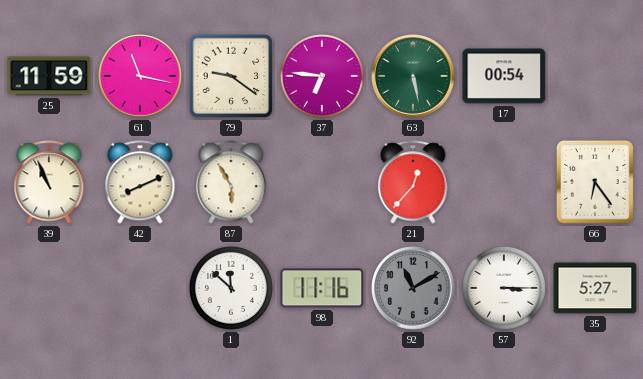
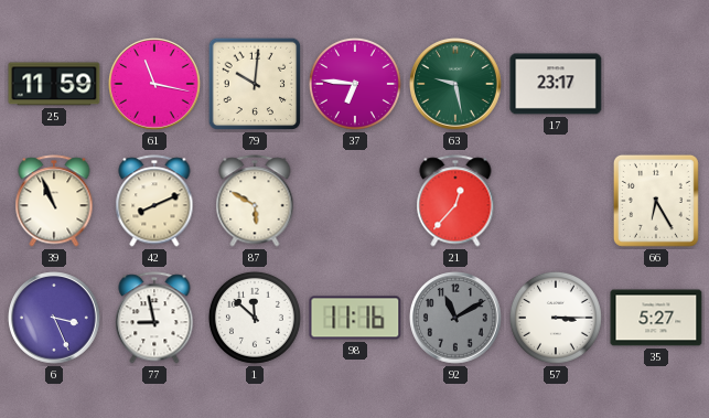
79: 9:21 -> 10:01
63: 5:28 -> 9:28
17: 00:54 -> 23:17
87: 5:55 -> 5:50
66: 6:24 -> 6:25
6: none -> 3:26
77: none -> 8:58
